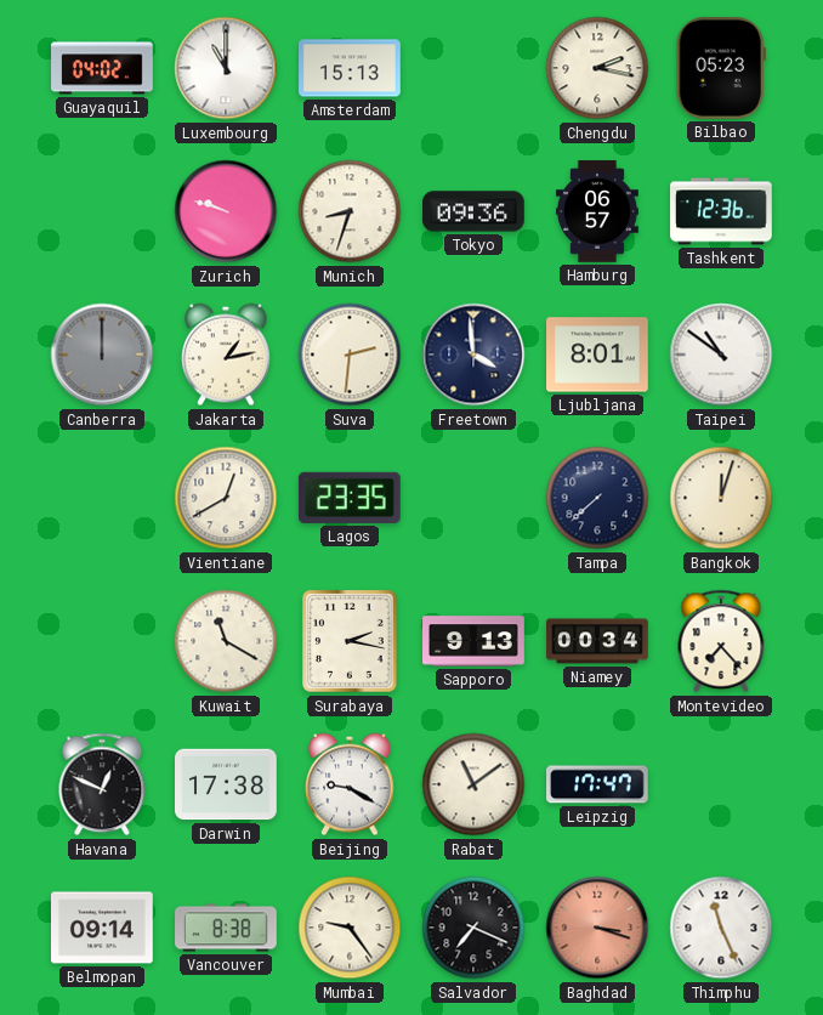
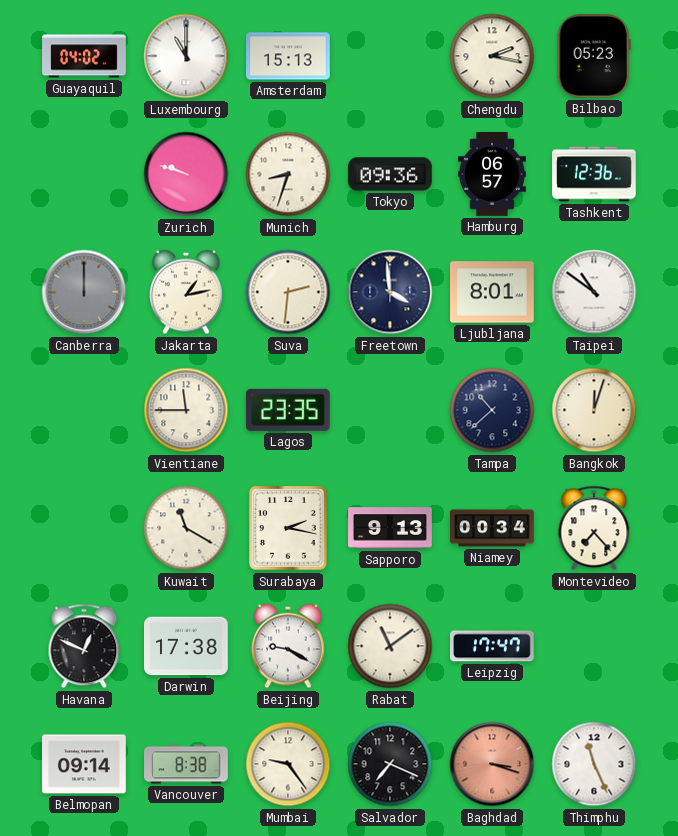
Vientiane: 12:40 -> 11:45
Tampa: 7:38 -> 10:38
